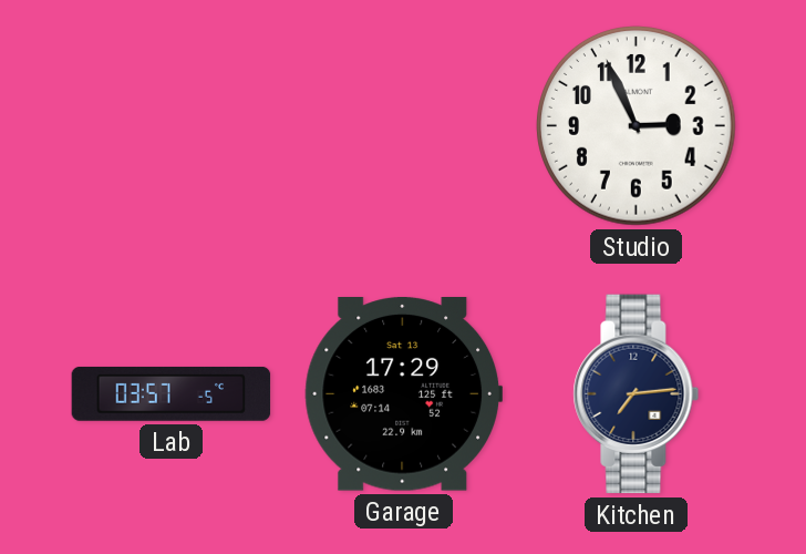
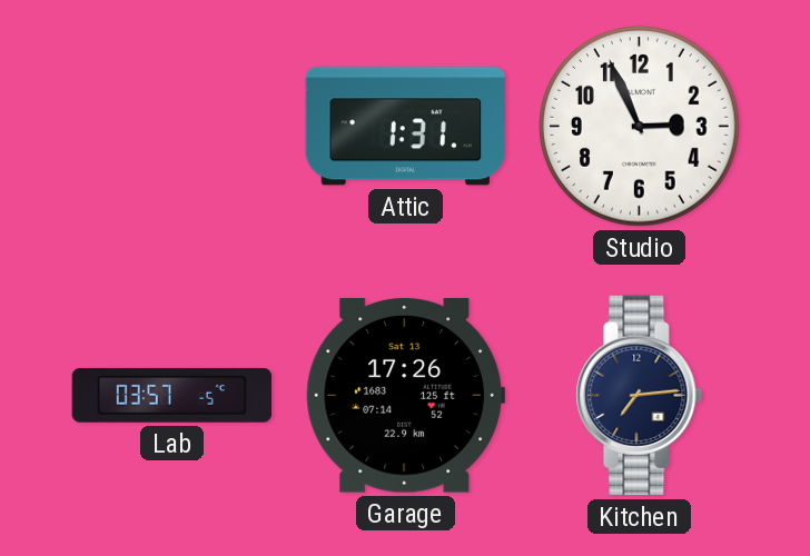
Attic: none -> 1:31
Garage: 17:29 -> 17:26
